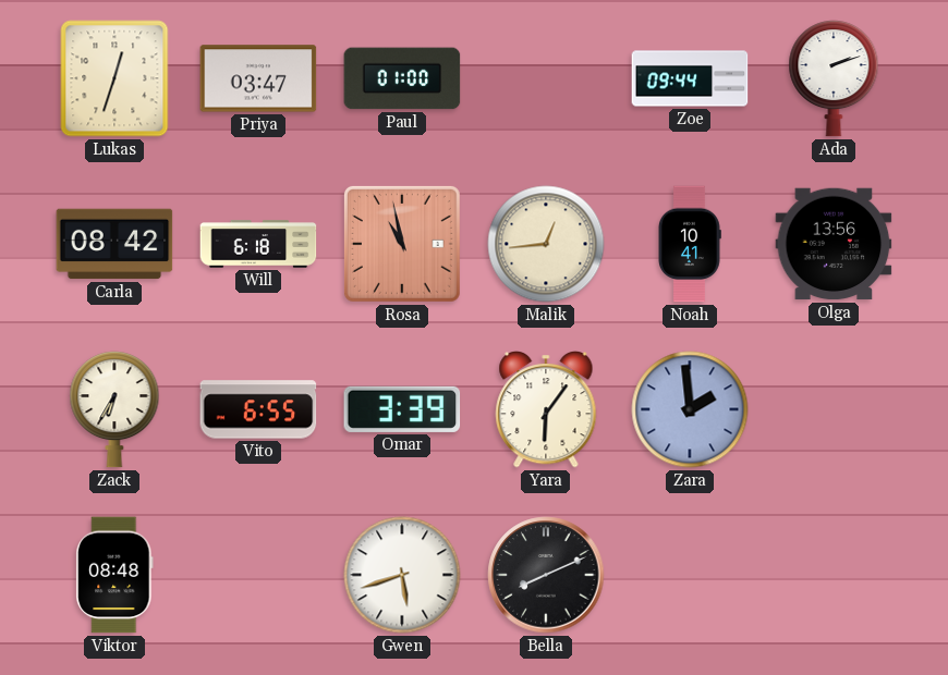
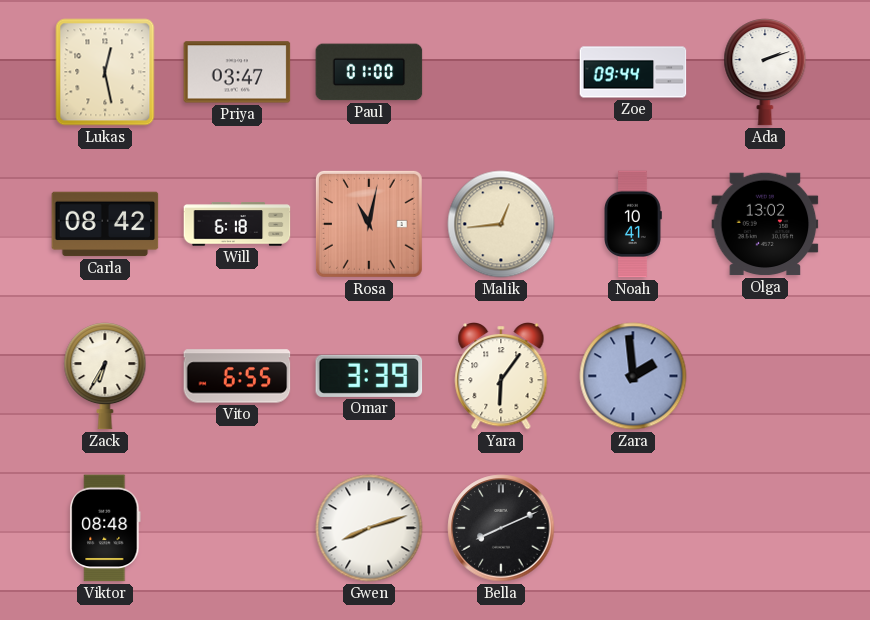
Lukas: 12:33 -> 12:28
Rosa: 10:58 -> 11:02
Olga: 13:56 -> 13:02
Gwen: 5:42 -> 8:12
